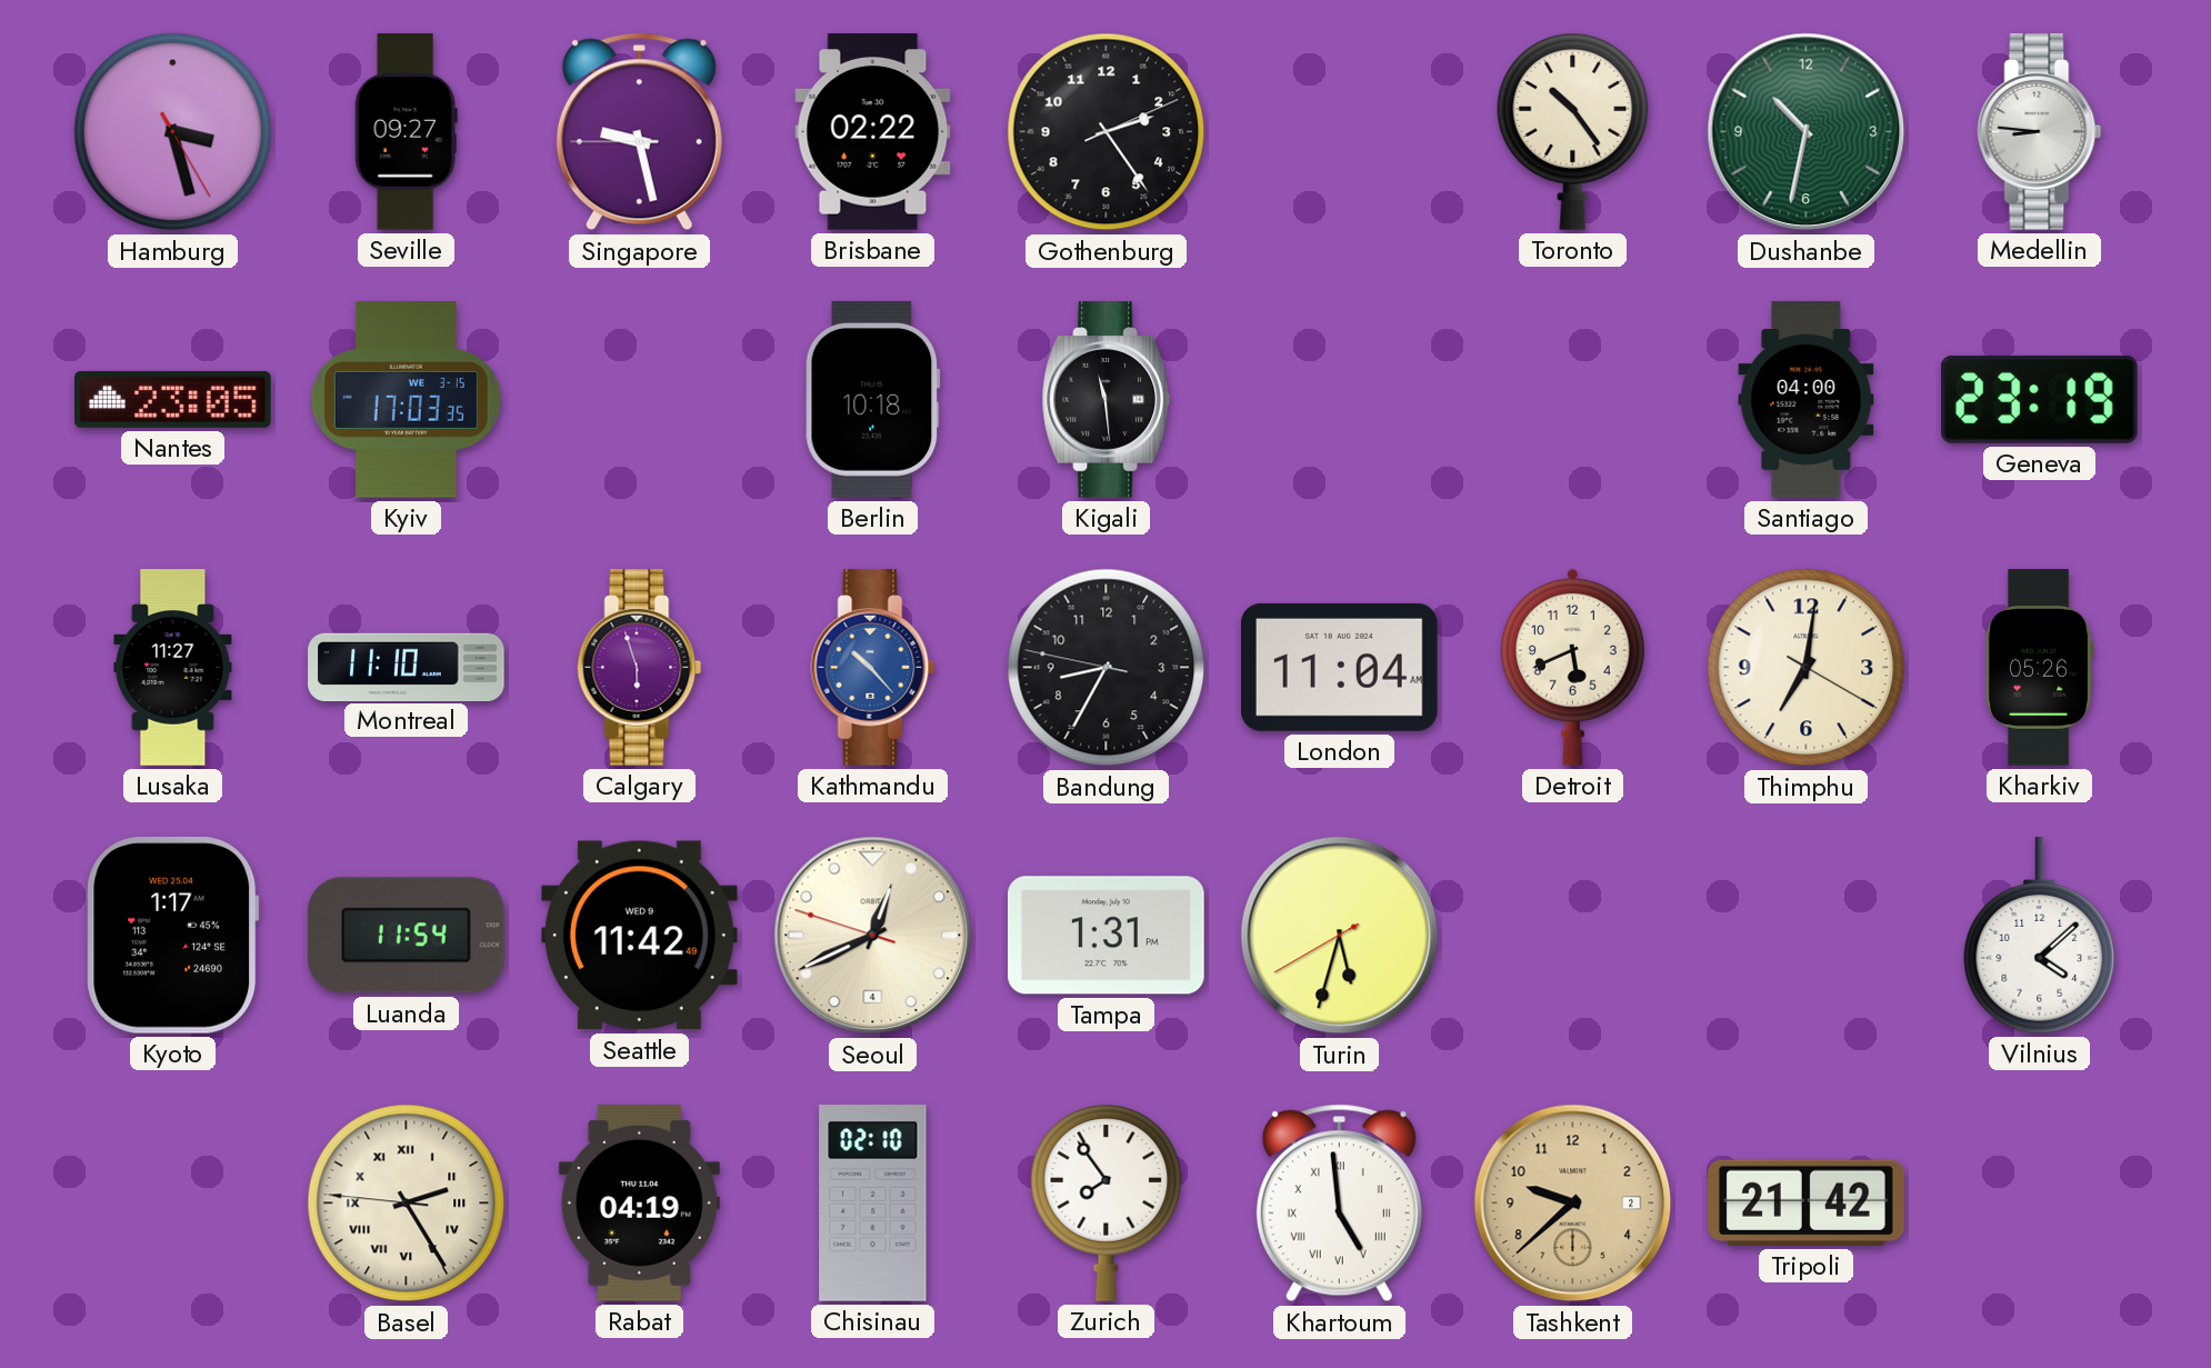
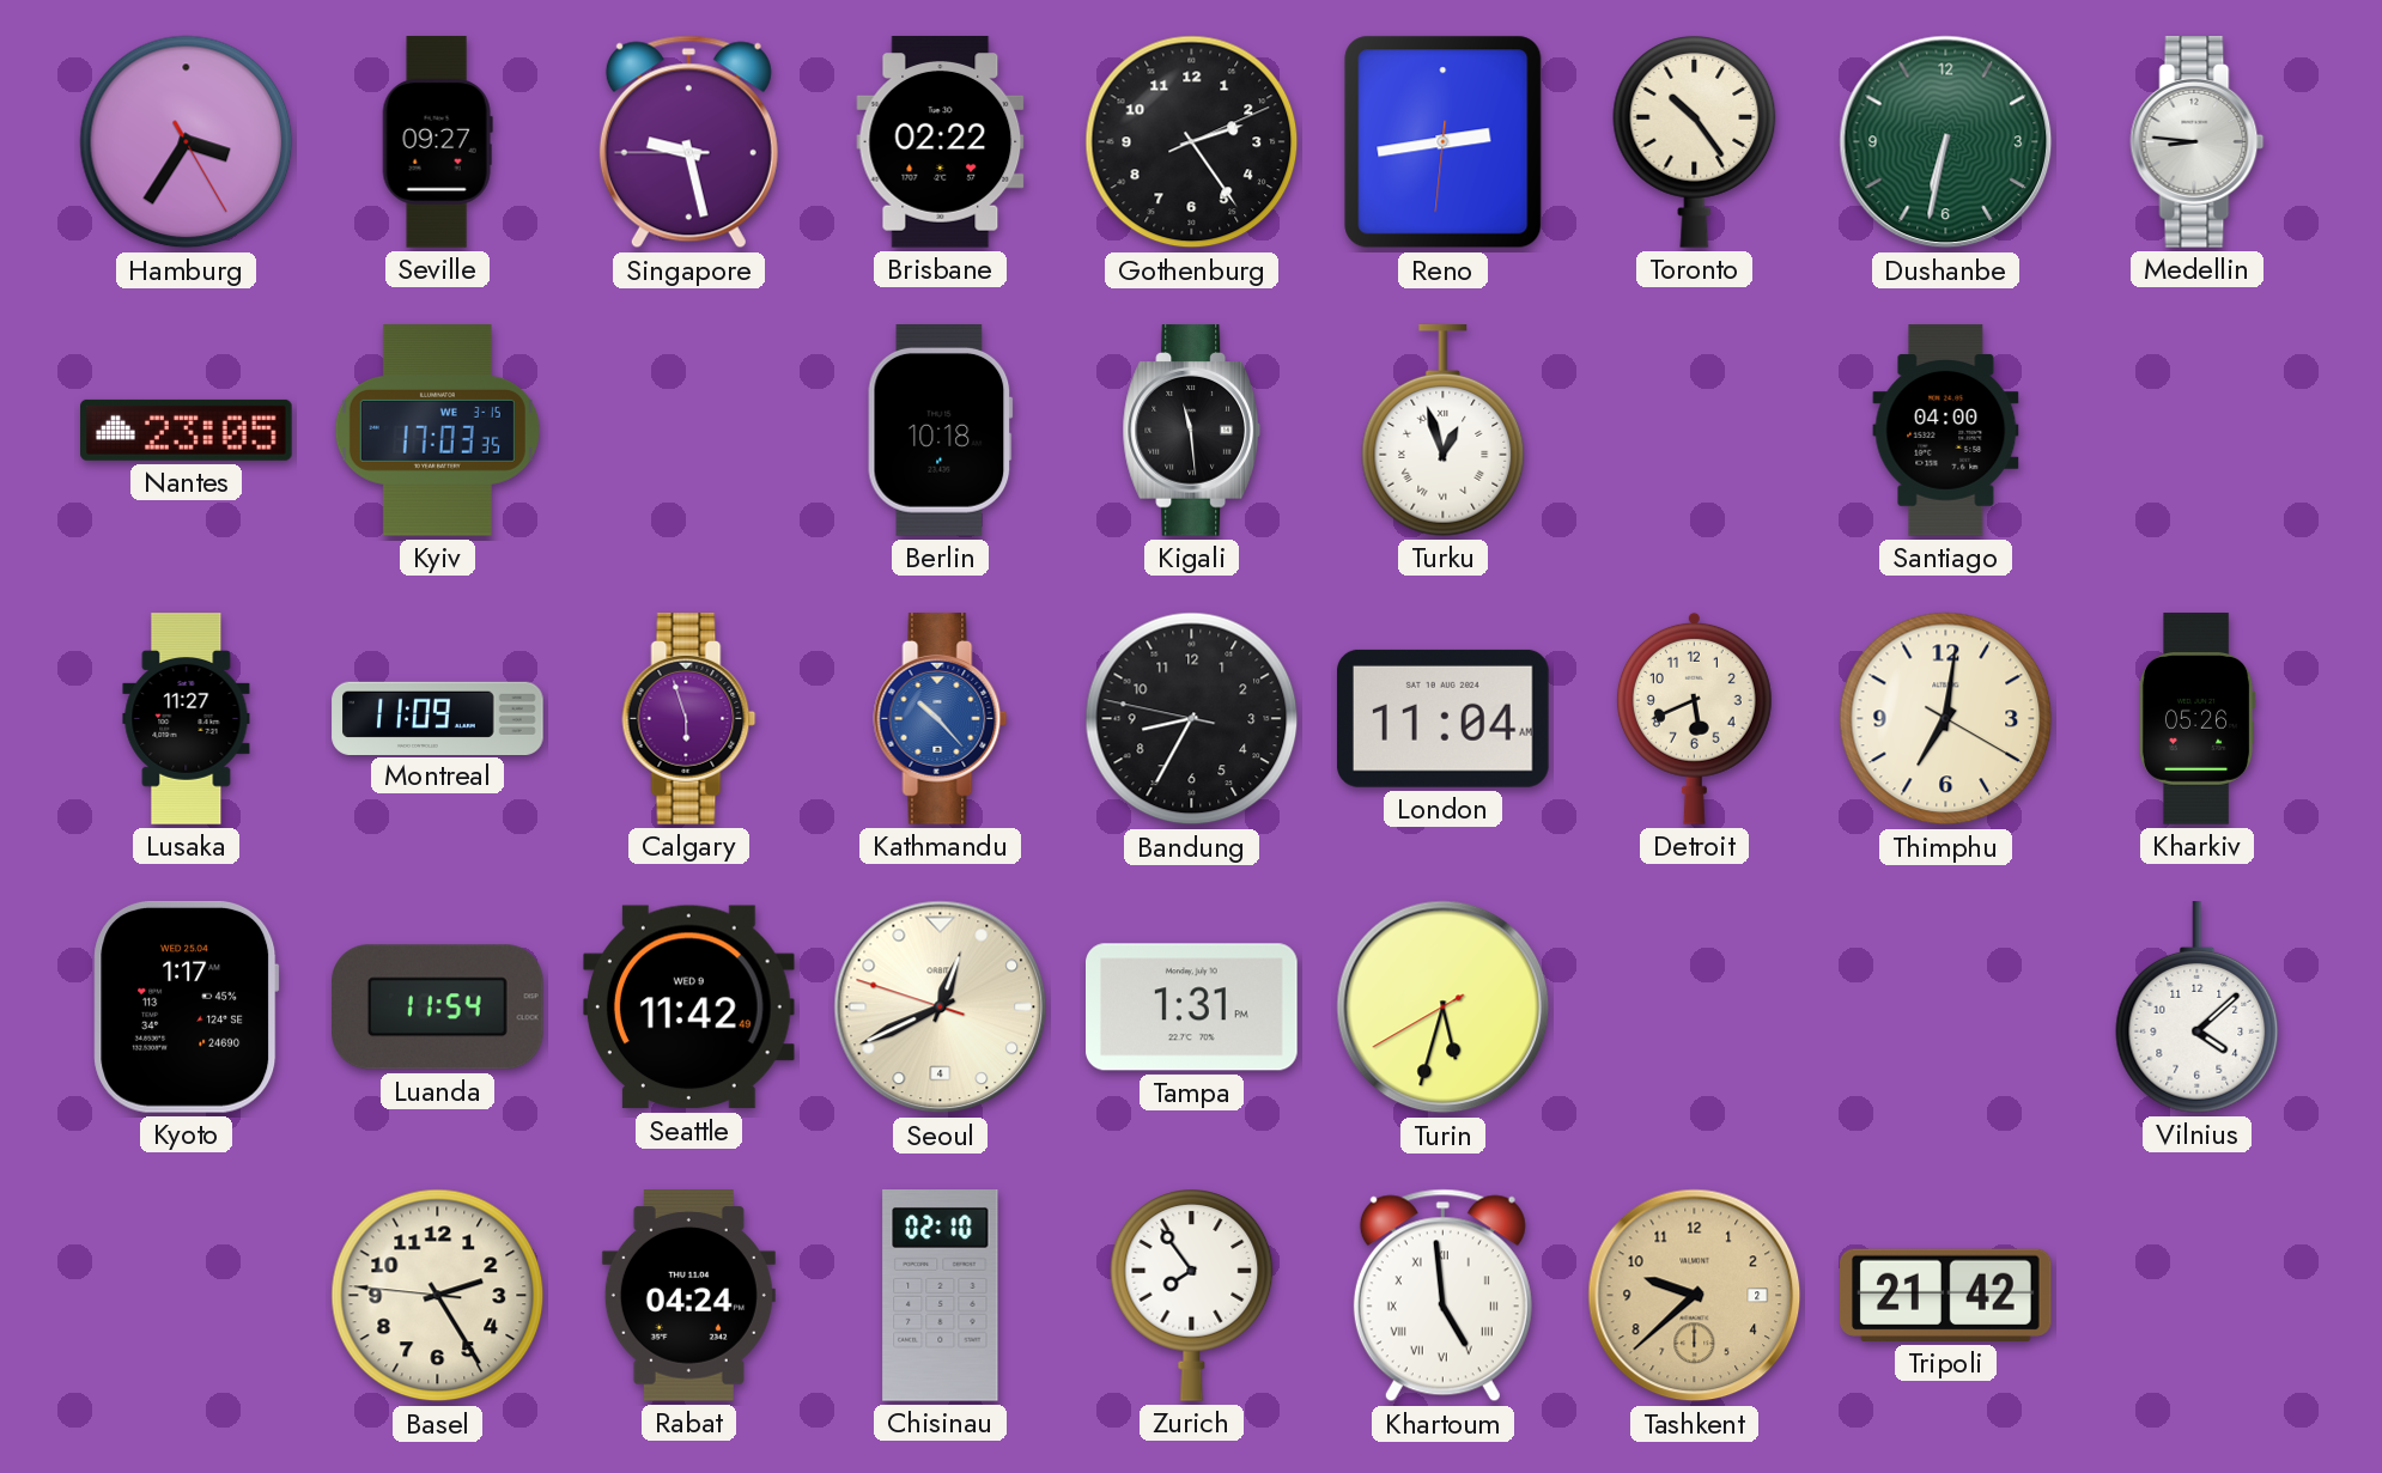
Hamburg: 3:27 -> 3:35
Reno: none -> 2:43
Dushanbe: 10:32 -> 6:32
Turku: none -> 12:57
Geneva: 23:19 -> none
Montreal: 11:10 -> 11:09
Basel numerals: Roman -> Arabic
Rabat: 04:19 -> 04:24
